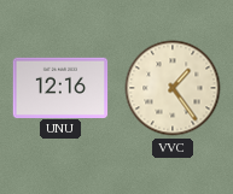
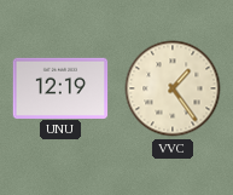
UNU: 12:16 -> 12:19
